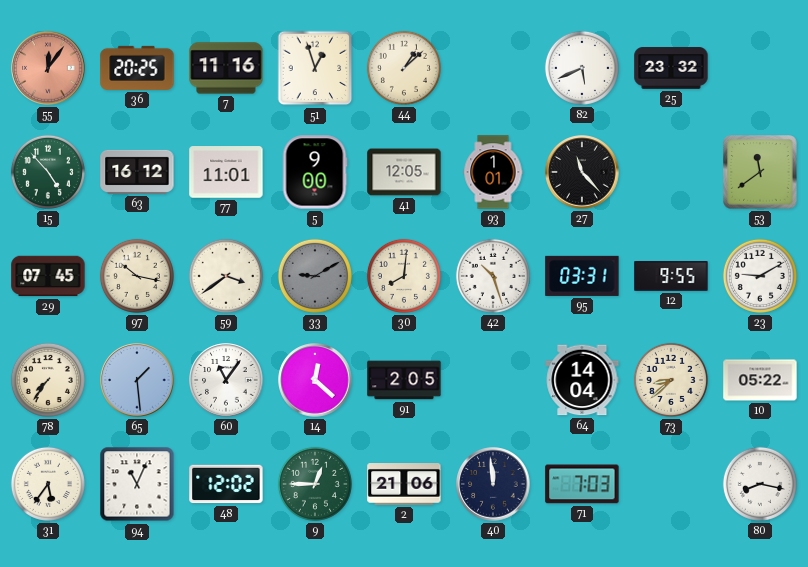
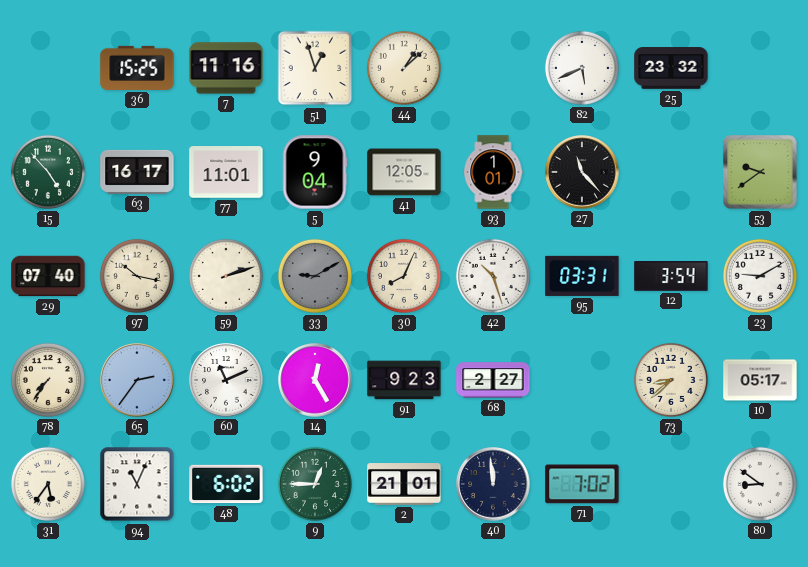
55: 12:06 -> none
36: 20:25 -> 15:25
63: 16:12 -> 16:17
5: 9:00 -> 9:04
53: 11:39 -> 9:39
29: 07:45 -> 07:40
59: 3:39 -> 2:12
30: 8:01 -> 8:04
12: 9:55 -> 3:54
65: 1:29 -> 2:36
60: 11:06 -> 11:11
14: 12:22 -> 12:25
91: 2:05 -> 9:23
68: none -> 2:27
64: 14:04 -> none
10: 05:22 -> 05:17
48: 12:02 -> 6:02
2: 21:06 -> 21:01
71: 7:03 -> 7:02
80: 8:17 -> 8:51
